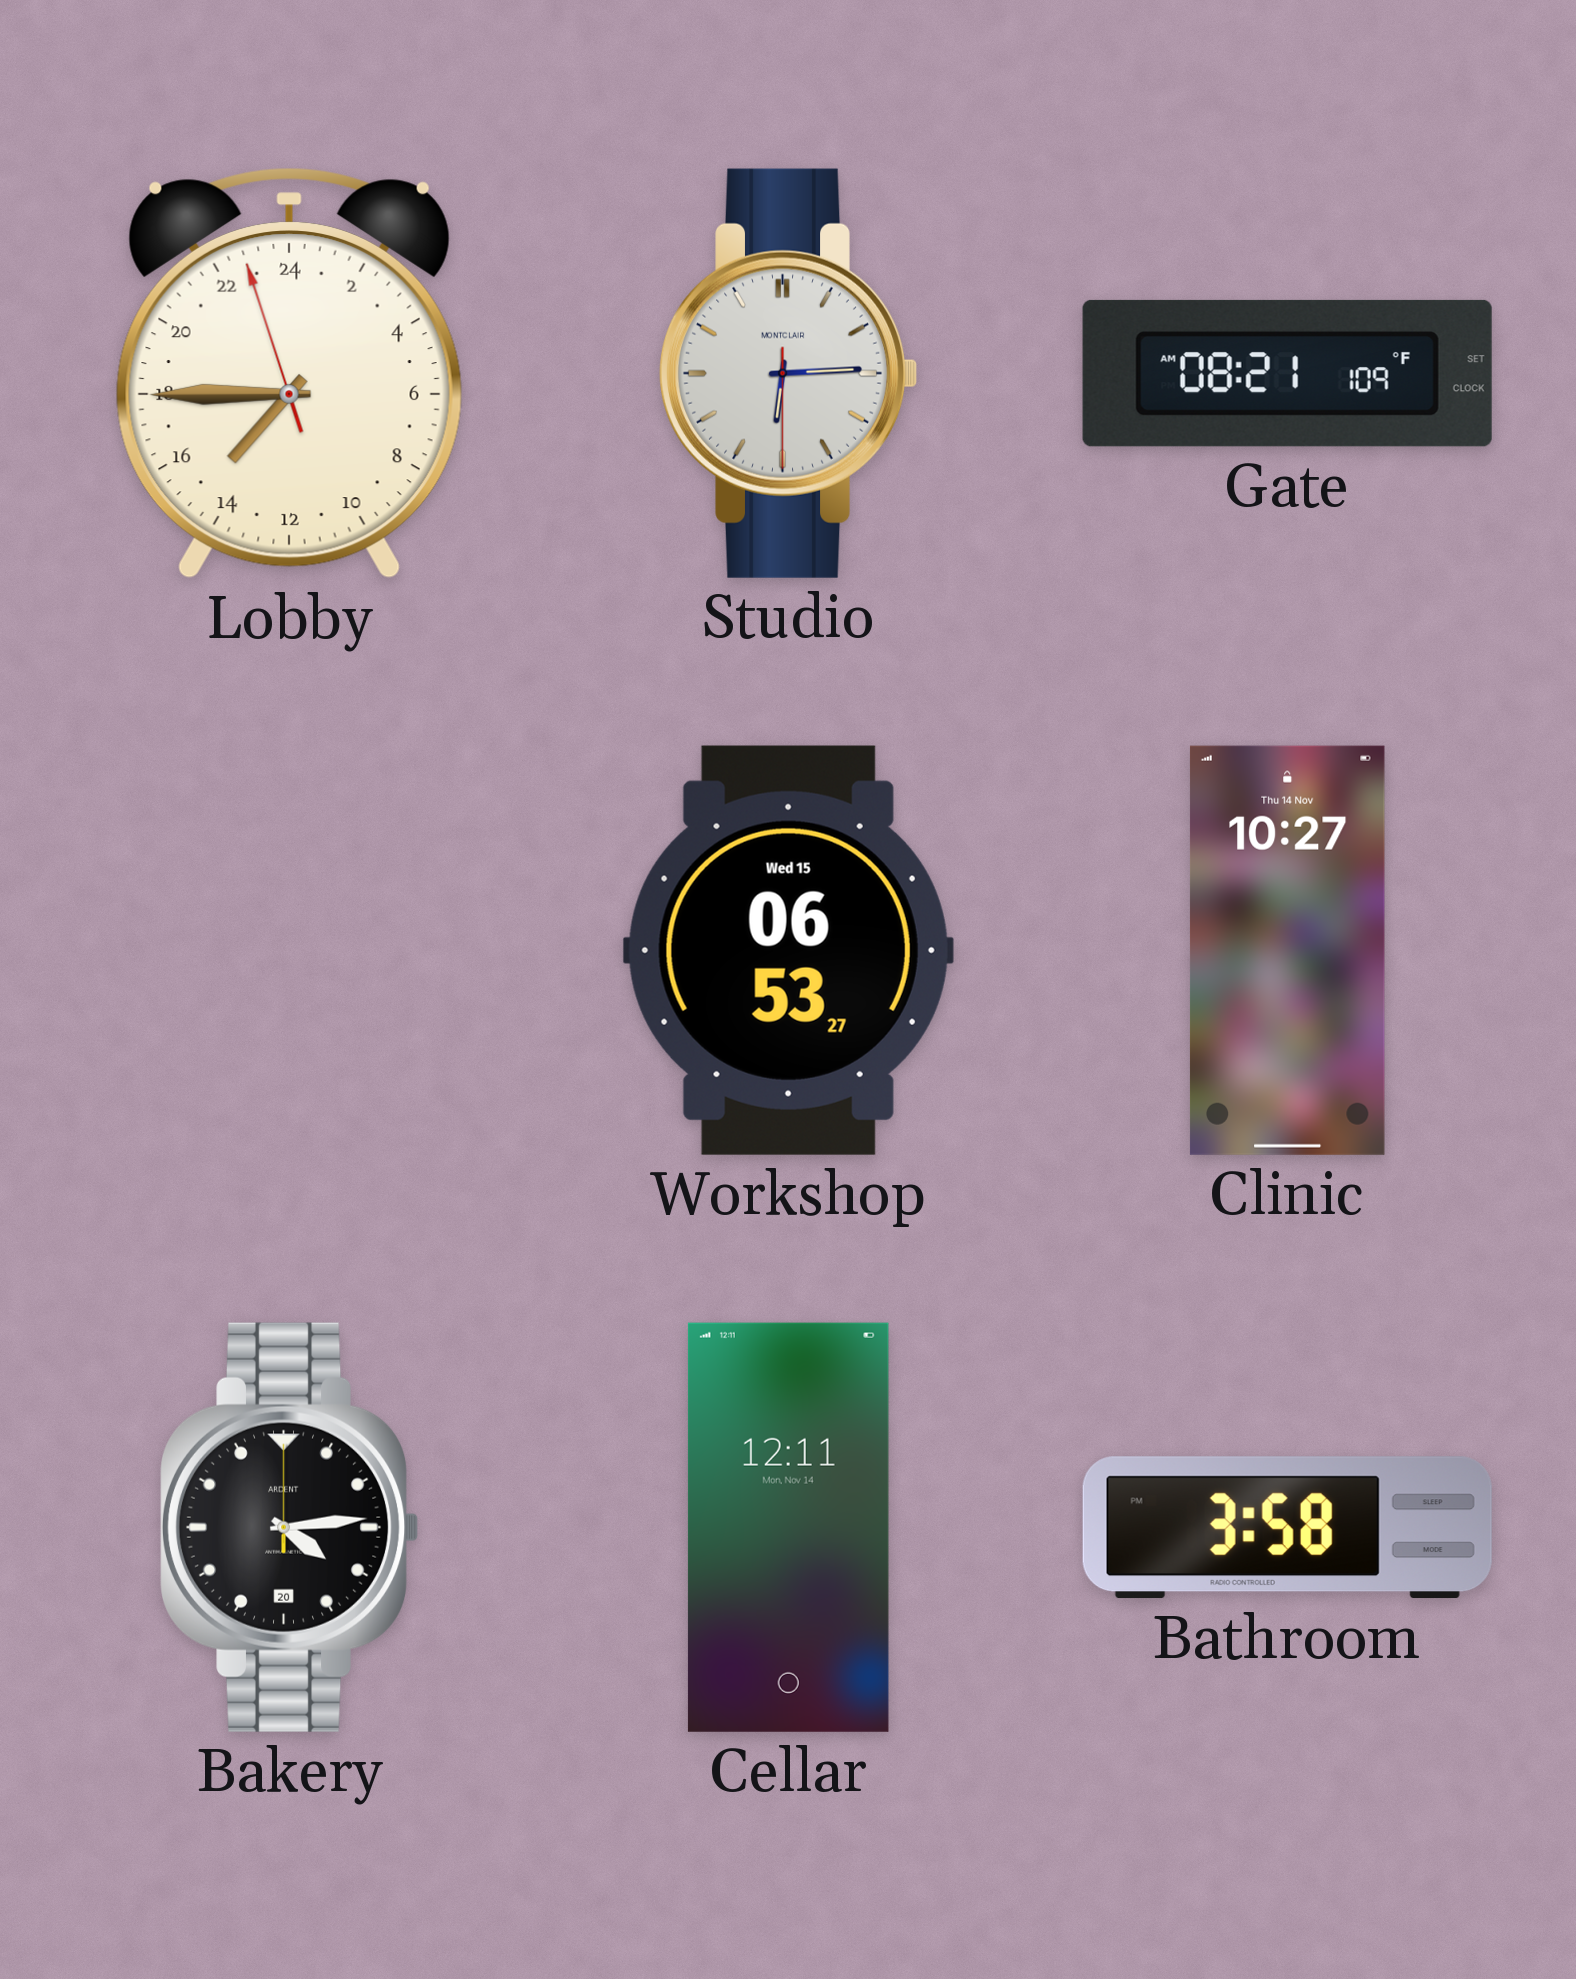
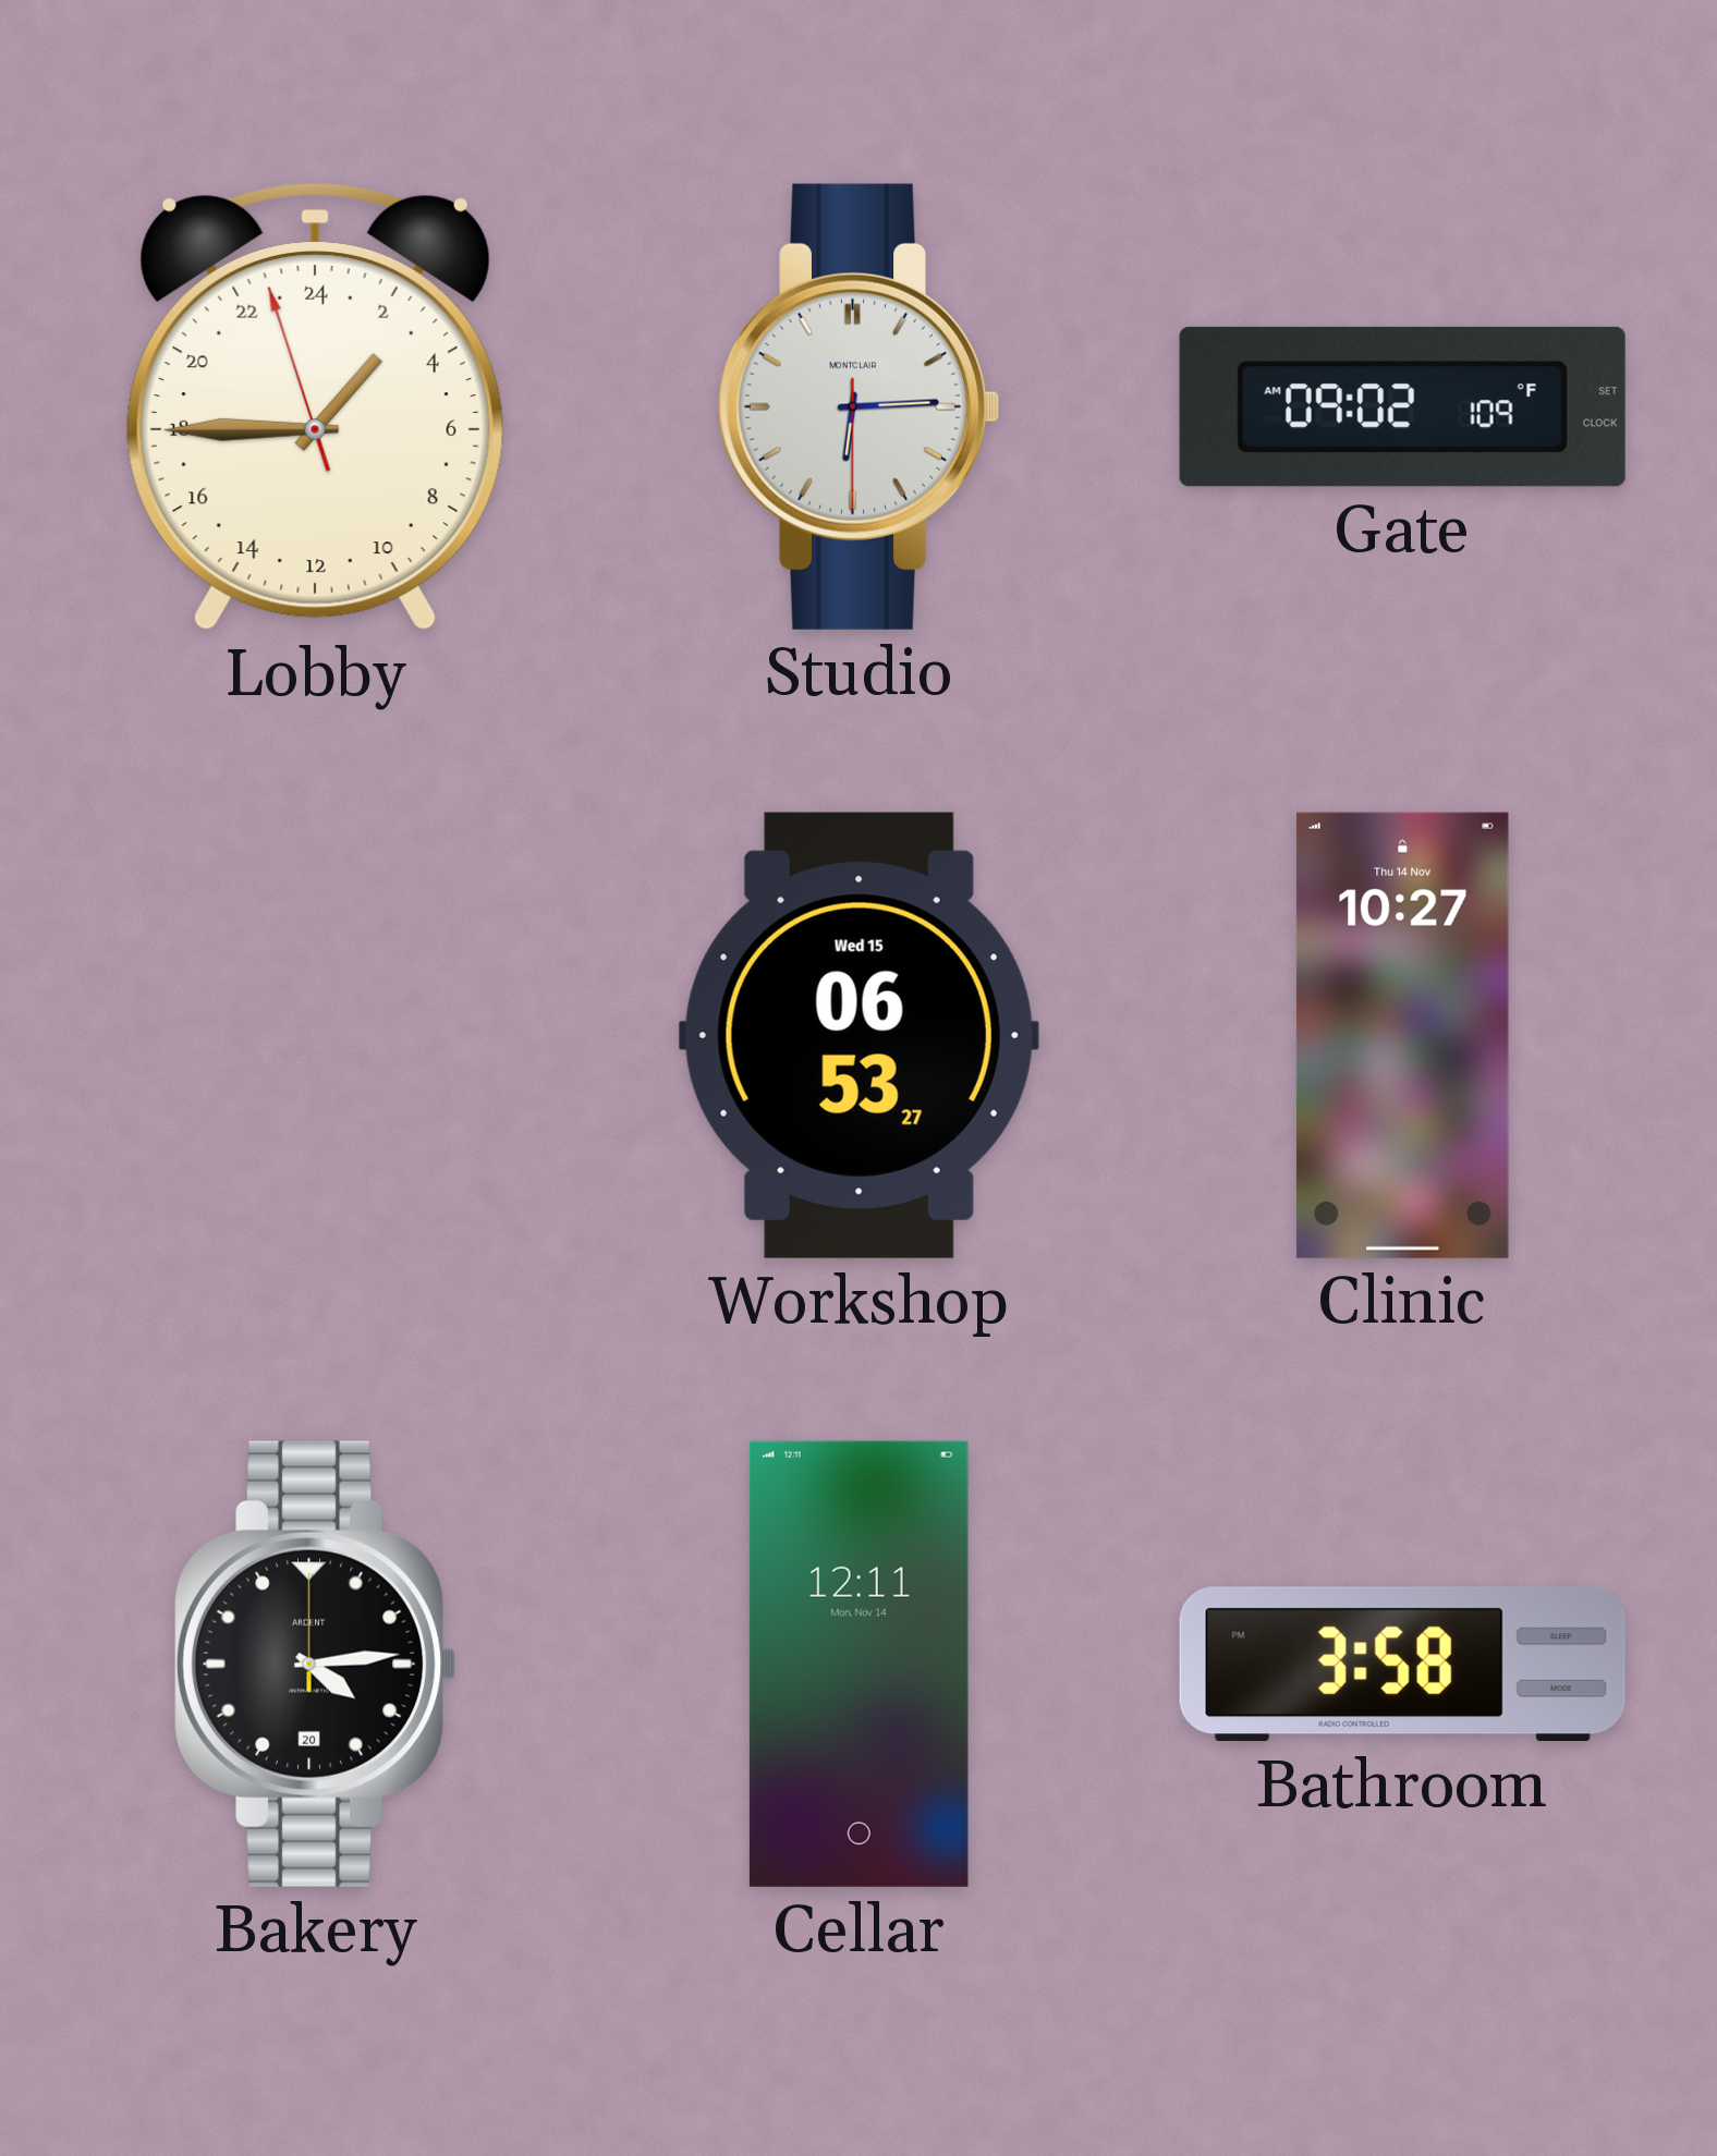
Lobby: 14:44 -> 2:44
Gate: 08:21 -> 09:02
